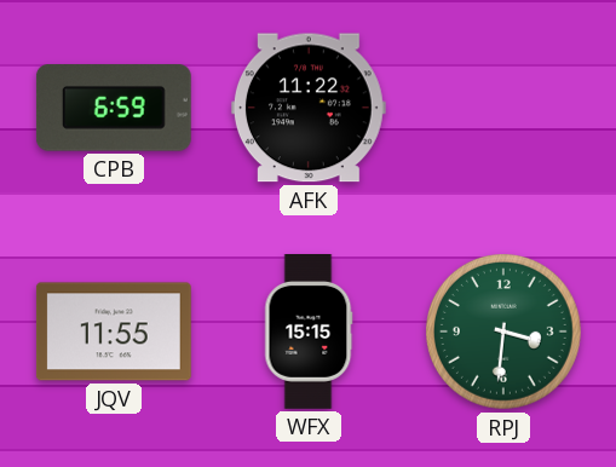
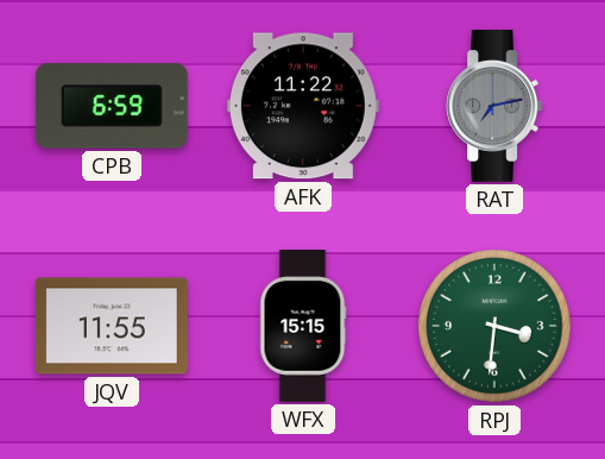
RAT: none -> 7:13
